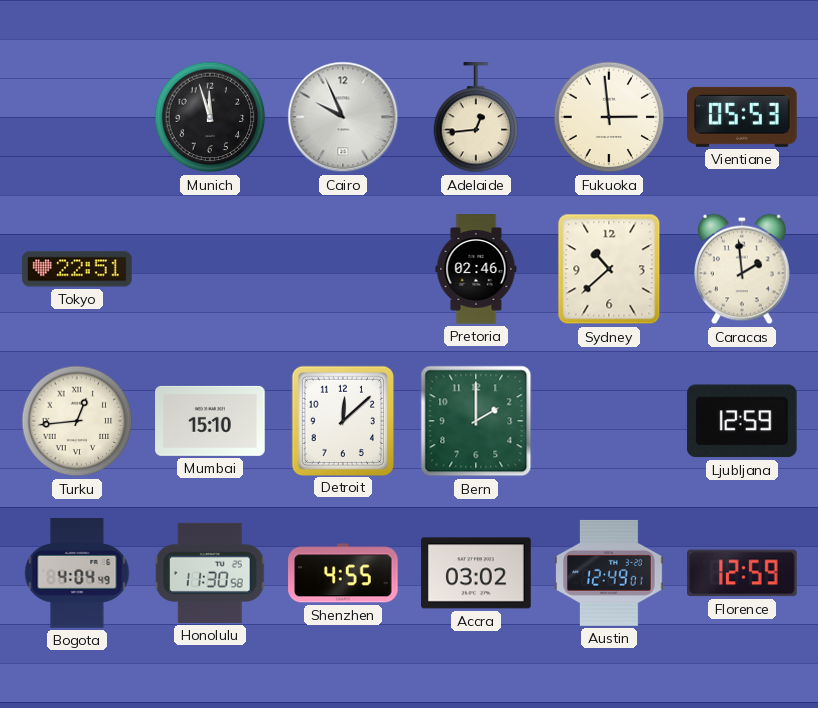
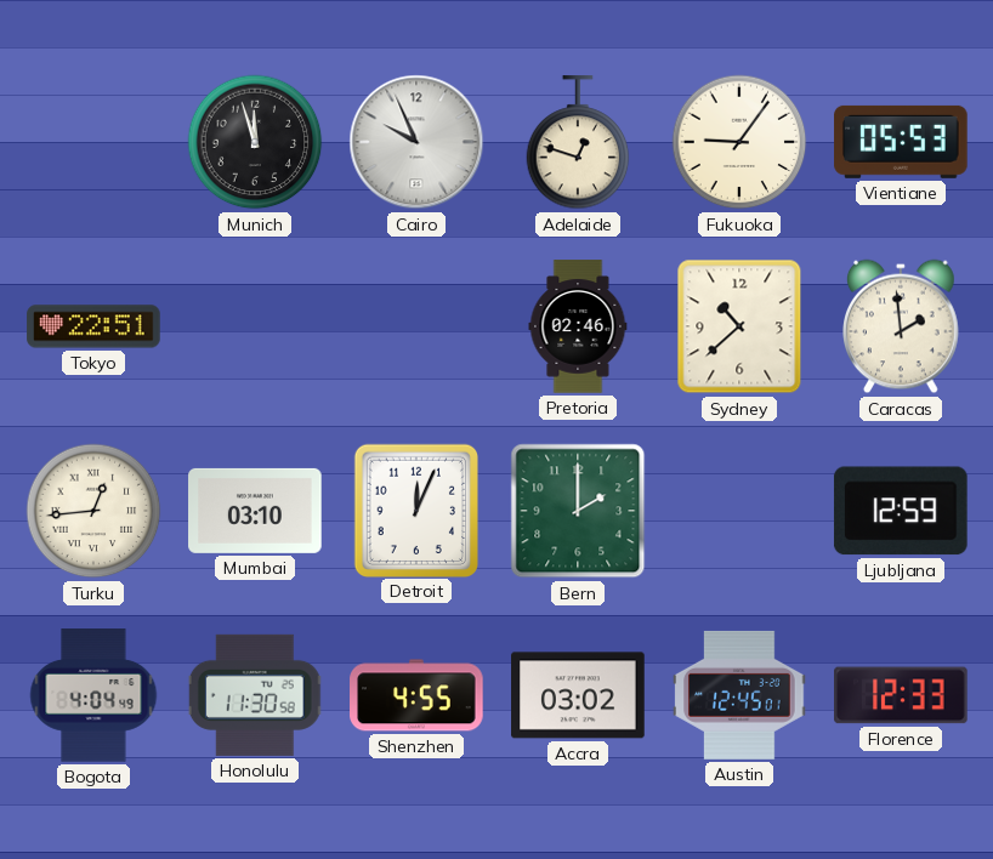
Adelaide: 12:44 -> 12:48
Fukuoka: 2:59 -> 9:06
Mumbai: 15:10 -> 03:10
Detroit: 12:08 -> 12:04
Austin: 12:49 -> 12:45
Florence: 12:59 -> 12:33
